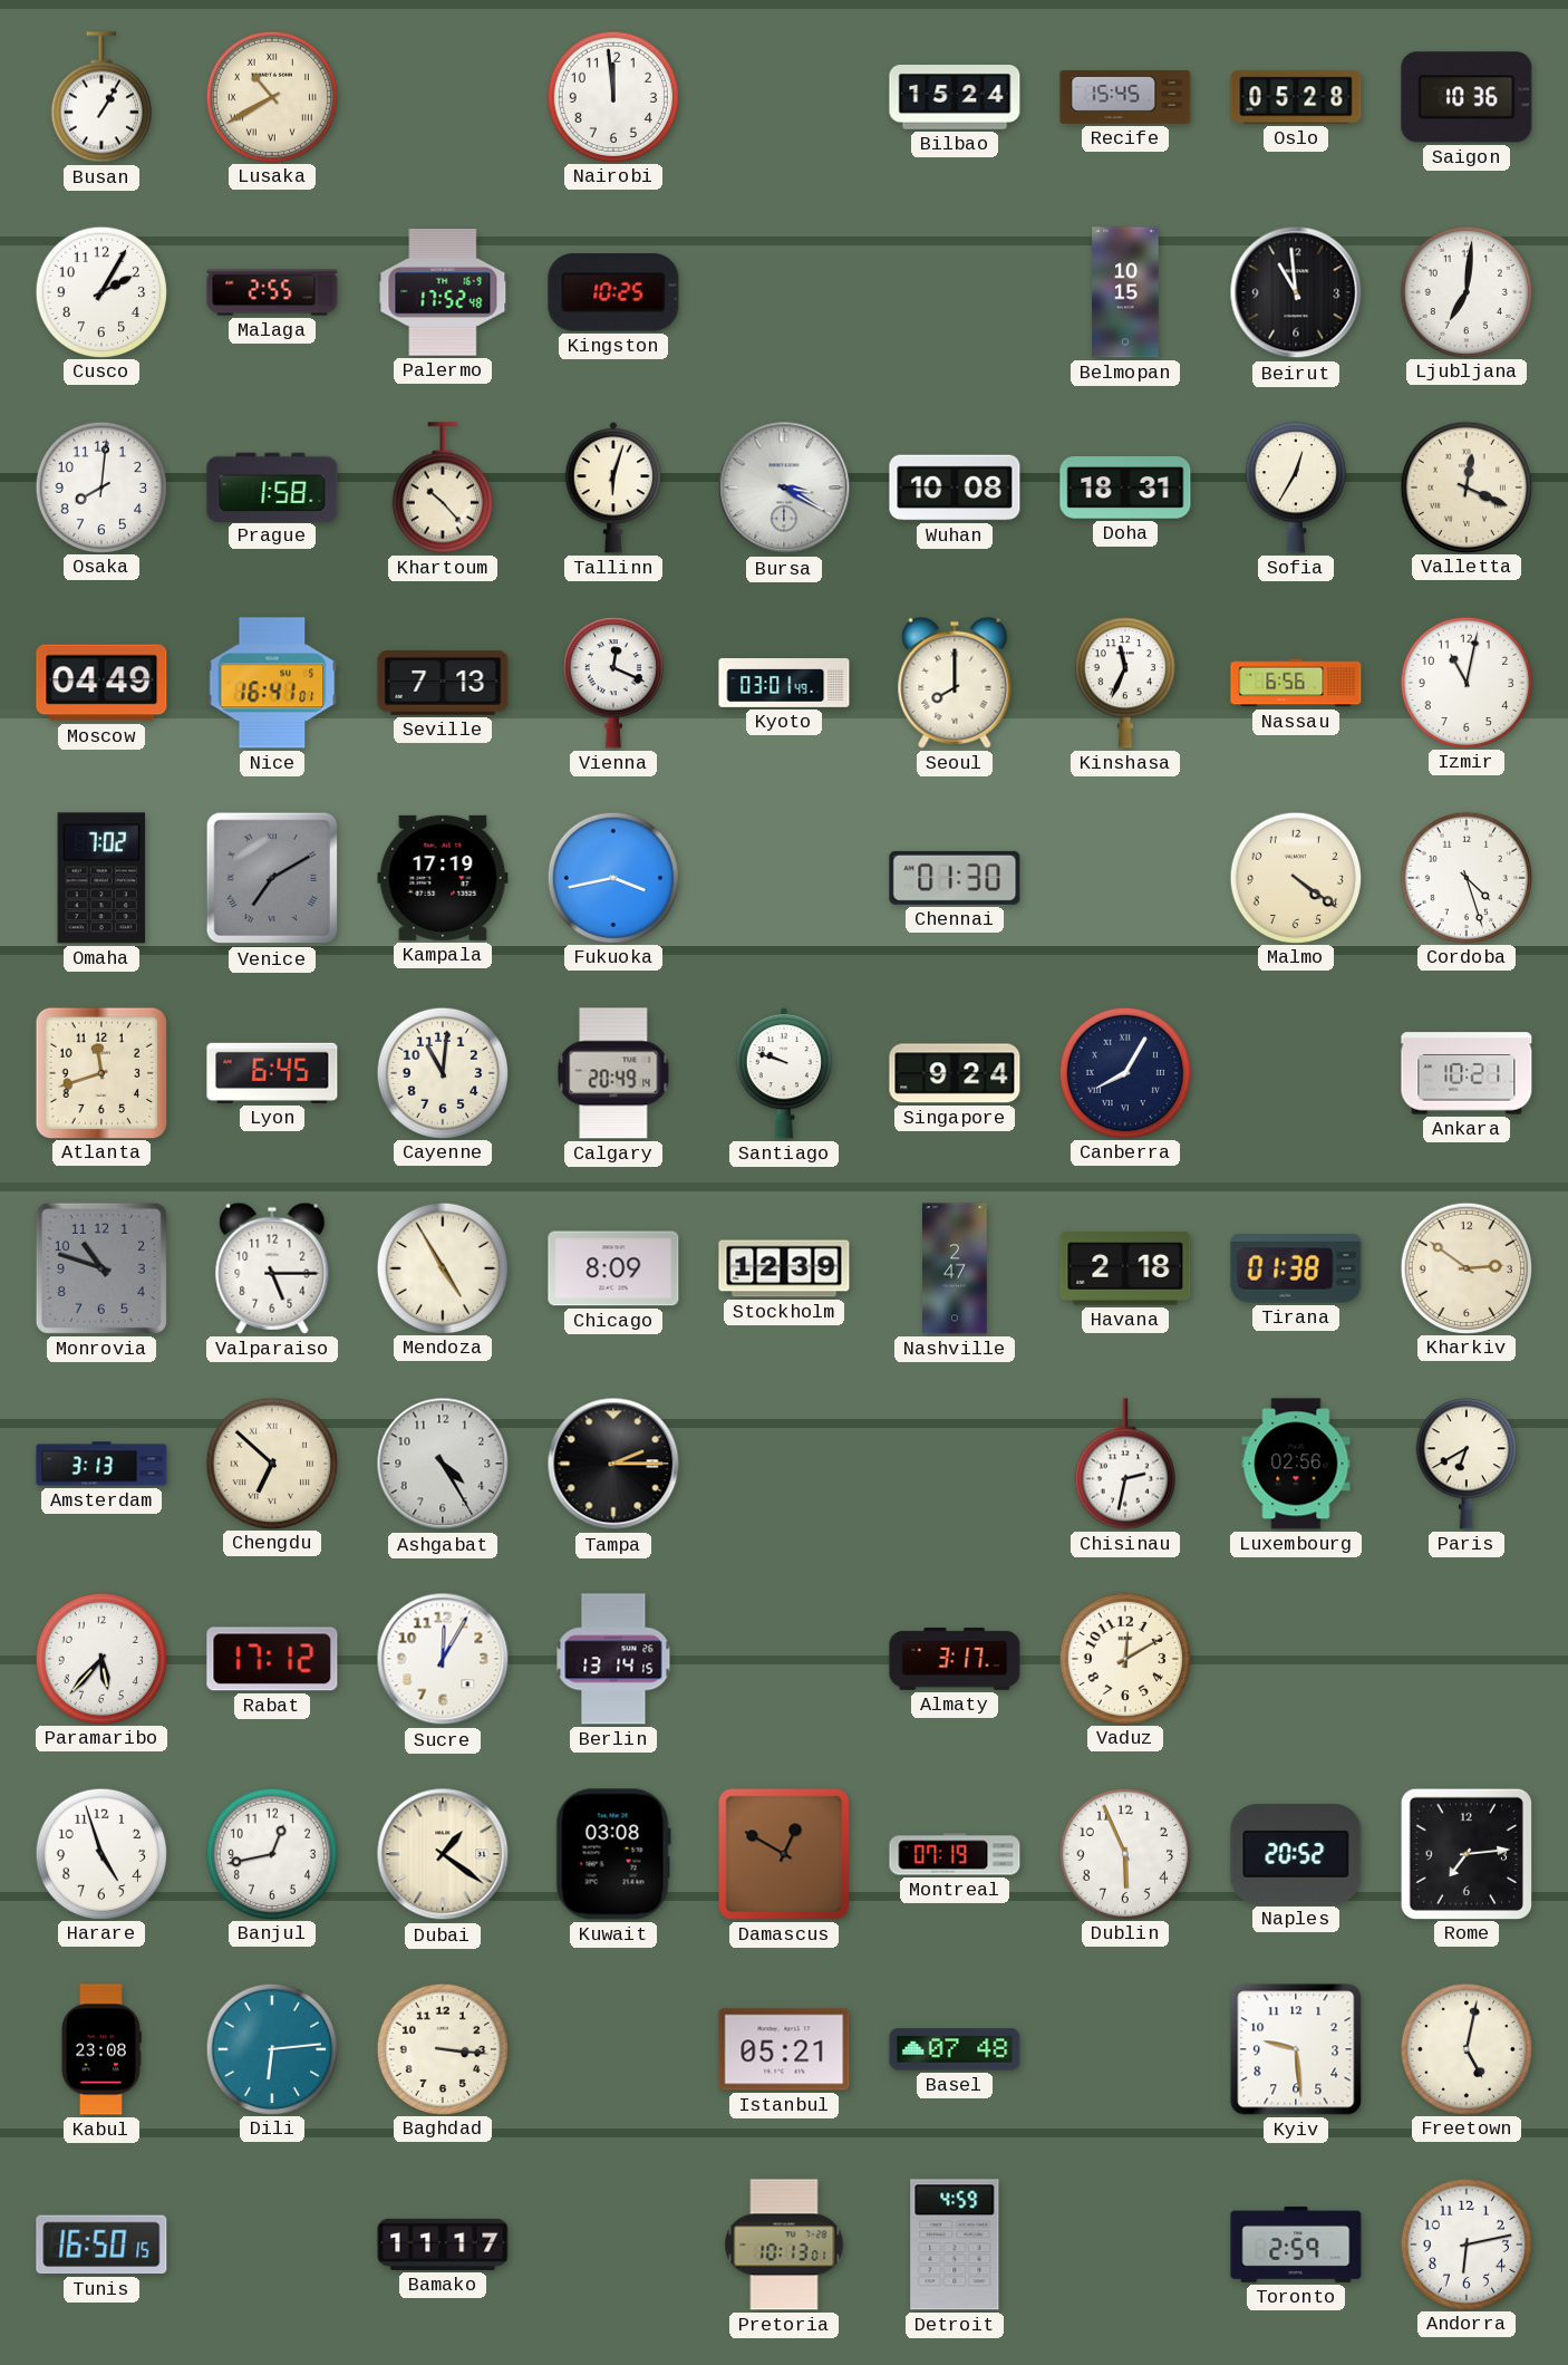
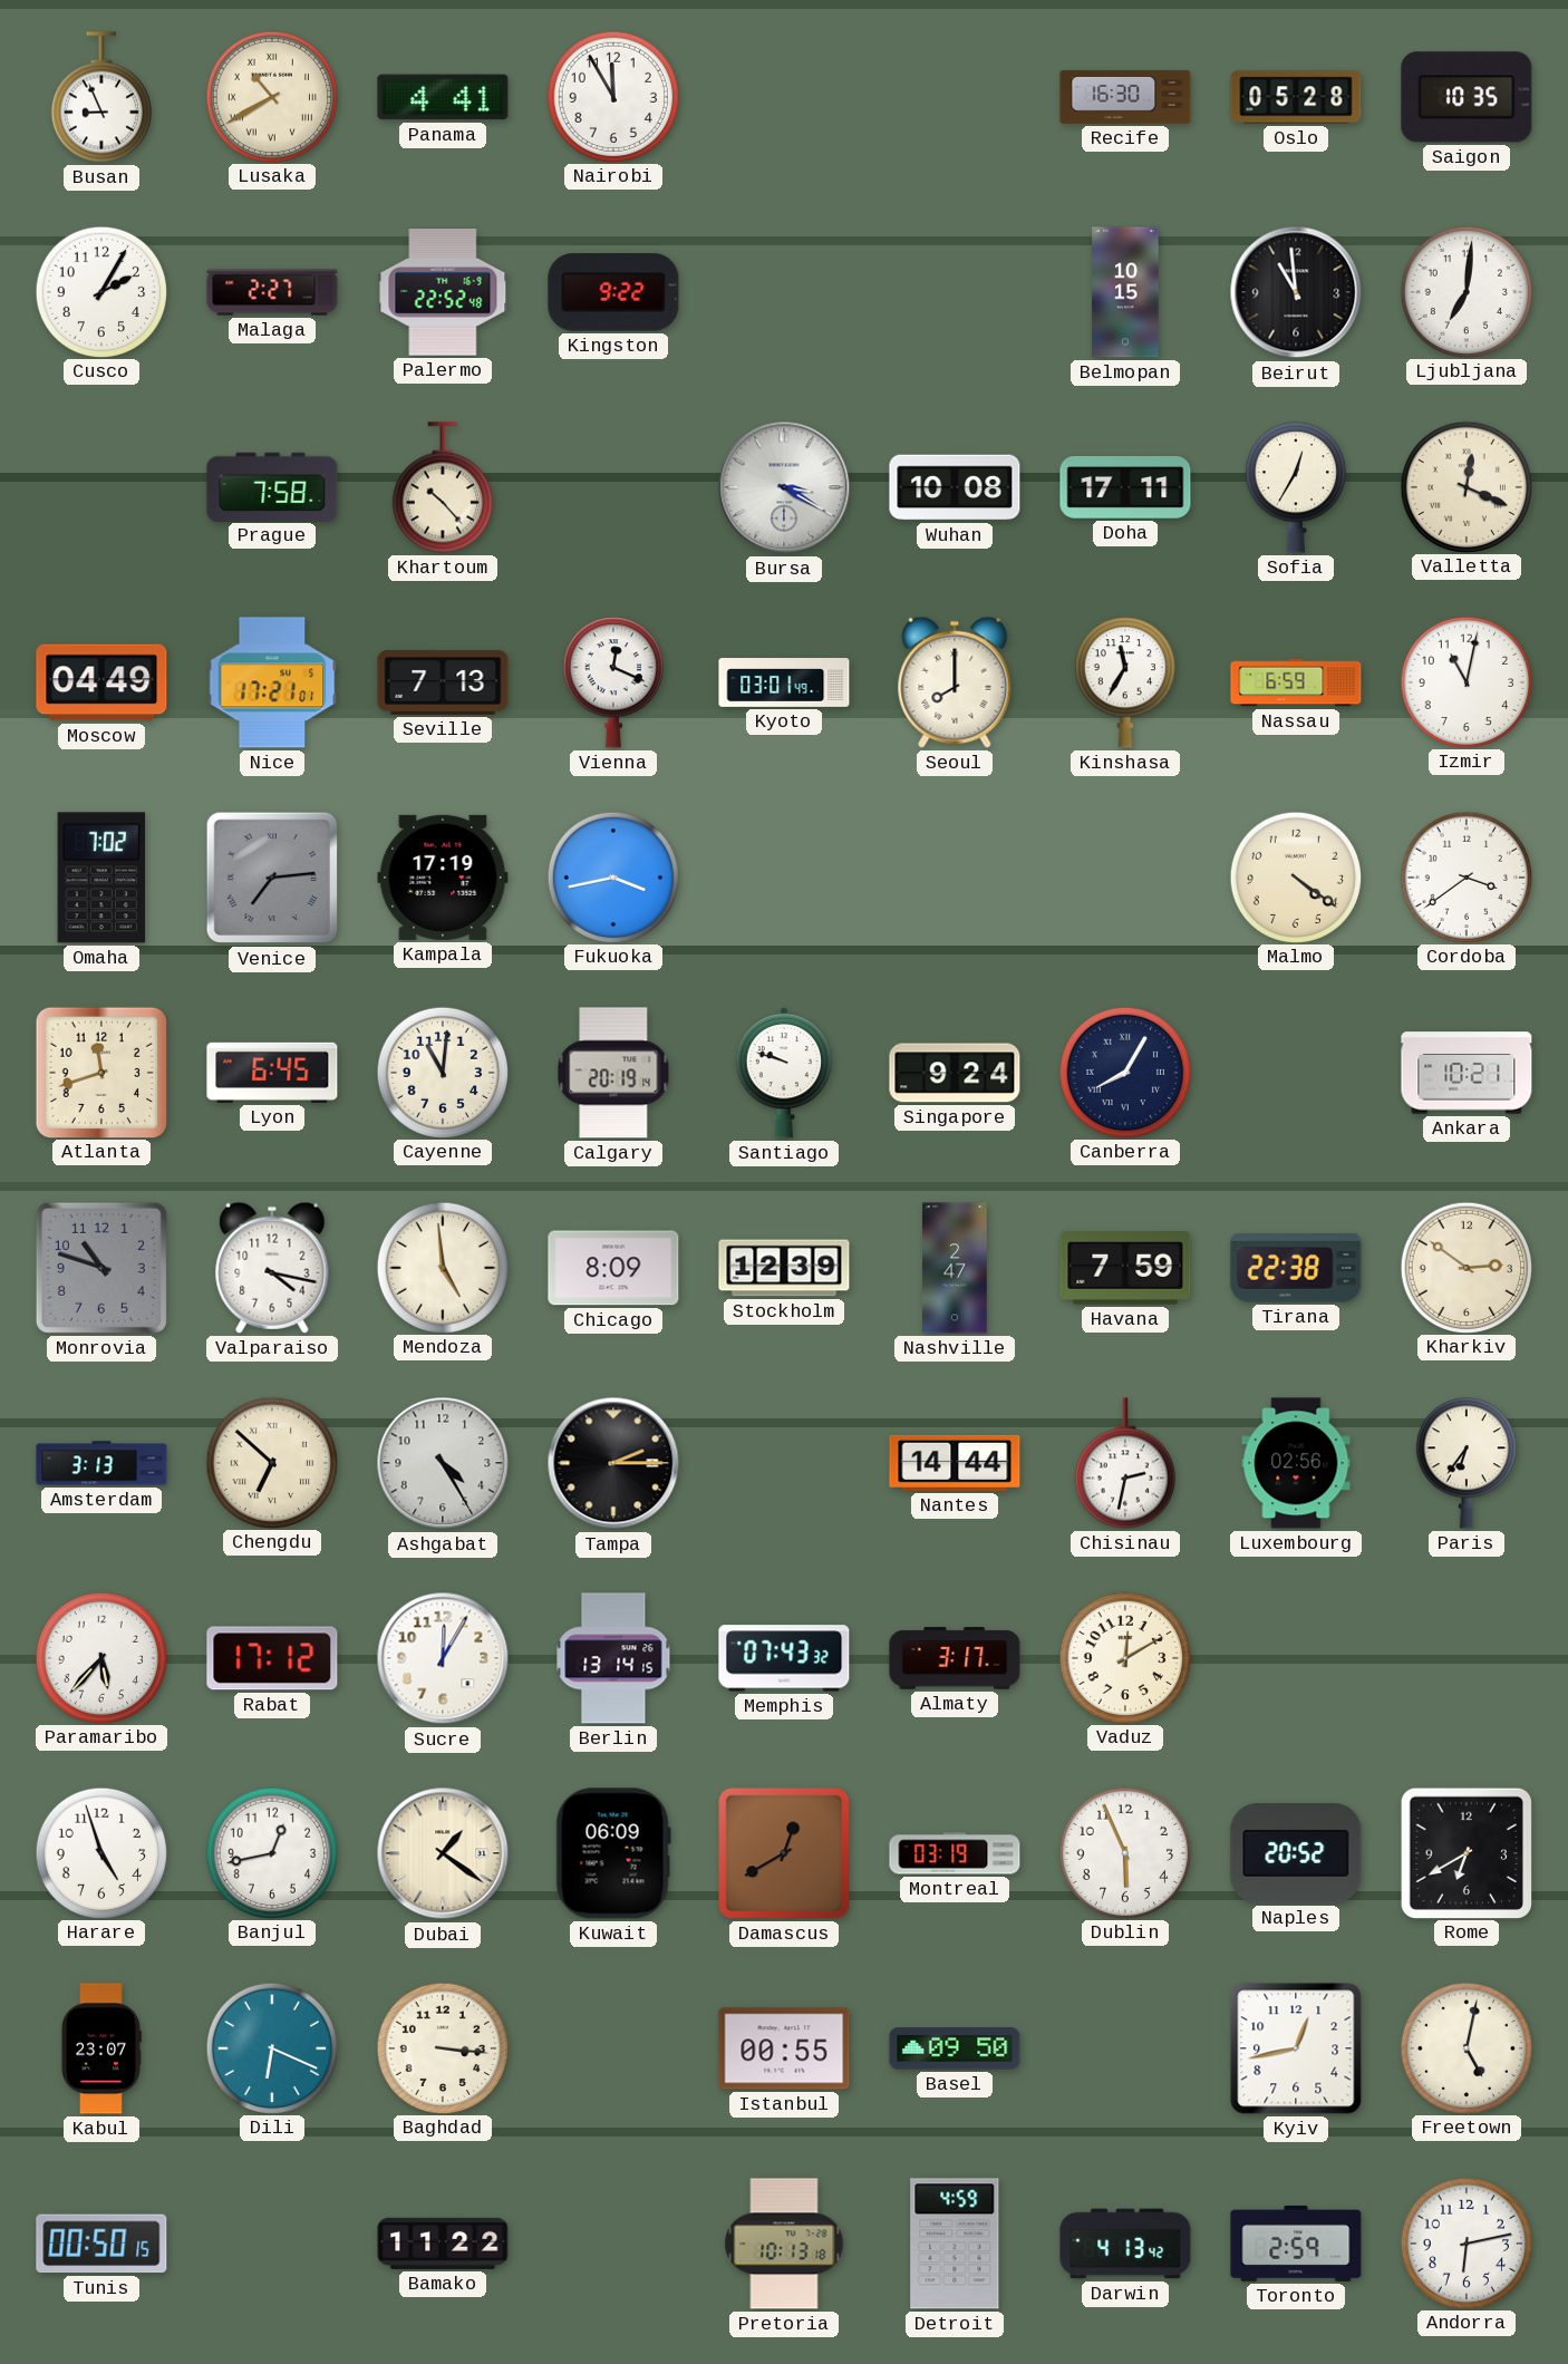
Busan: 1:05 -> 8:56
Panama: none -> 4:41
Nairobi: 11:59 -> 11:55
Bilbao: 15:24 -> none
Recife: 15:45 -> 16:30
Saigon: 10:36 -> 10:35
Malaga: 2:55 -> 2:27
Palermo: 17:52 -> 22:52
Kingston: 10:25 -> 9:22
Osaka: 8:01 -> none
Prague: 1:58 -> 7:58
Tallinn: 6:03 -> none
Doha: 18:31 -> 17:11
Nice: 16:41 -> 17:21
Kinshasa: 11:34 -> 11:35
Nassau: 6:56 -> 6:59
Venice: 7:10 -> 7:14
Chennai: 01:30 -> none
Cordoba: 4:27 -> 3:39
Calgary: 20:49 -> 20:19
Valparaiso: 5:15 -> 4:17
Mendoza: 4:55 -> 4:59
Havana: 2:18 -> 7:59
Tirana: 01:38 -> 22:38
Nantes: none -> 14:44
Paris: 6:40 -> 6:36
Memphis: none -> 07:43
Kuwait: 03:08 -> 06:09
Damascus: 12:50 -> 12:40
Montreal: 07:19 -> 03:19
Rome: 7:14 -> 6:40
Kabul: 23:08 -> 23:07
Dili: 6:14 -> 6:19
Istanbul: 05:21 -> 00:55
Basel: 07:48 -> 09:50
Kyiv: 9:29 -> 12:43
Tunis: 16:50 -> 00:50
Bamako: 11:17 -> 11:22
Pretoria: 10:13:01 -> 10:13:18
Darwin: none -> 4:13
